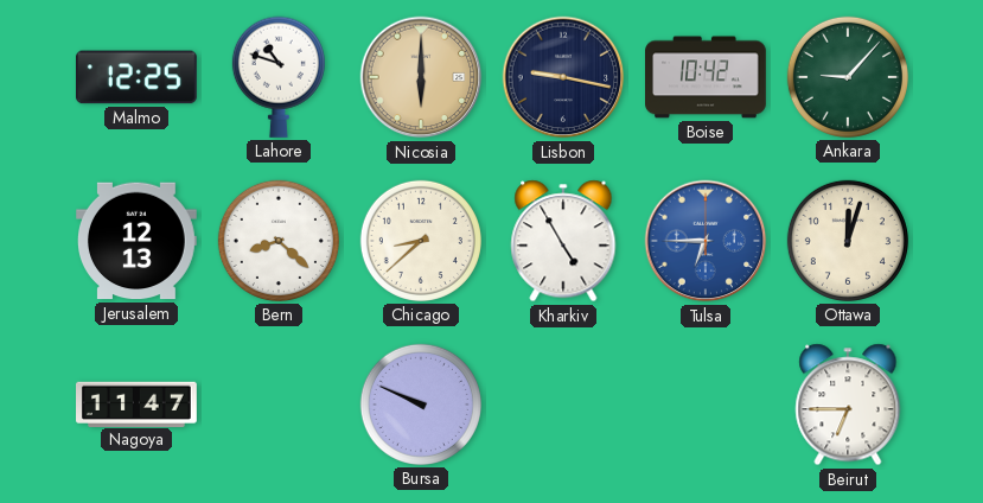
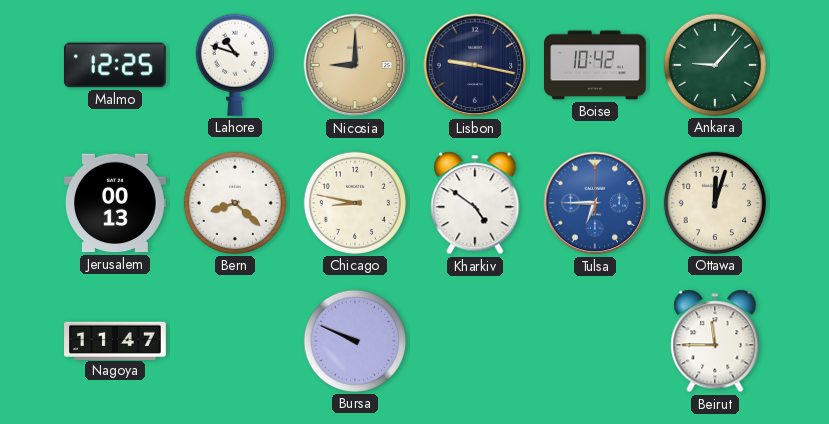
Nicosia: 6:00 -> 9:00
Jerusalem: 12:13 -> 00:13
Chicago: 8:38 -> 8:47
Kharkiv: 4:55 -> 4:51
Beirut: 6:45 -> 11:45
